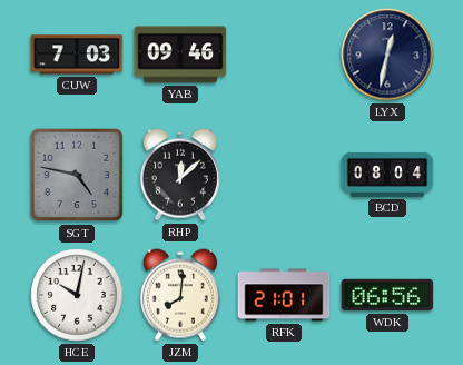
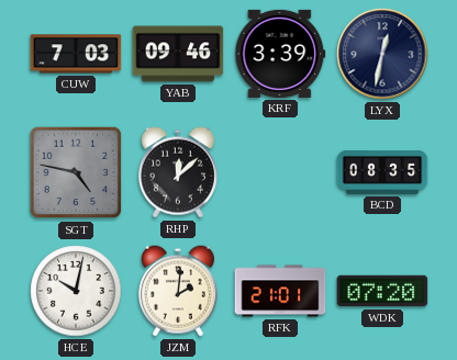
KRF: none -> 3:39
BCD: 08:04 -> 08:35
JZM: 8:01 -> 2:01
WDK: 06:56 -> 07:20
